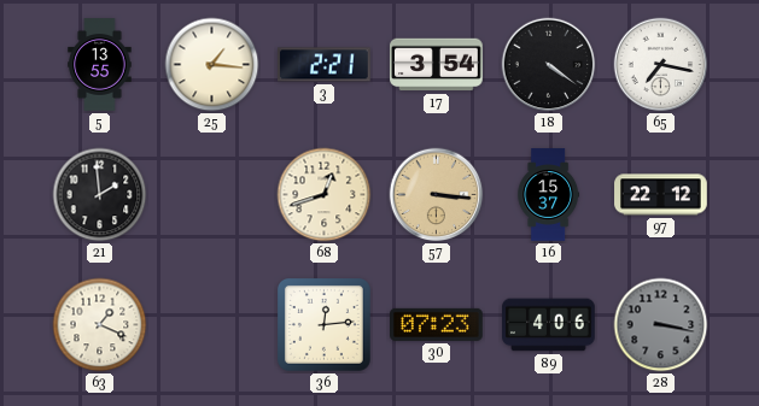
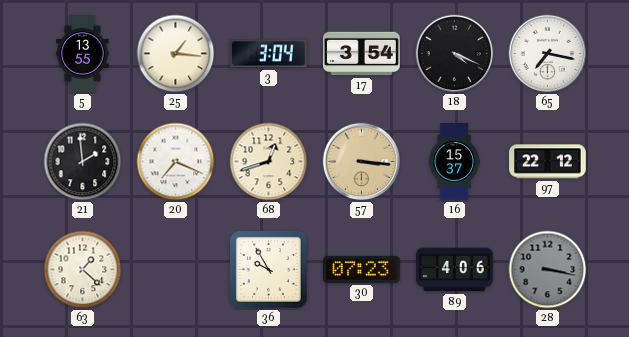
3: 2:21 -> 3:04
18: 4:21 -> 4:19
20: none -> 7:19
63: 1:19 -> 1:22
36: 12:14 -> 9:55
